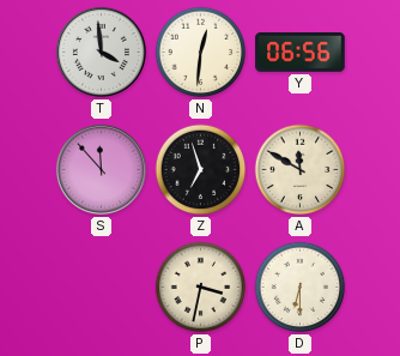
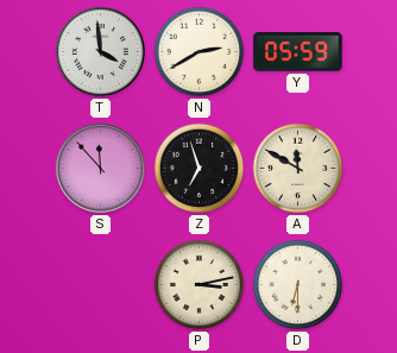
N: 12:31 -> 2:40
Y: 06:56 -> 05:59
P: 3:32 -> 3:13
